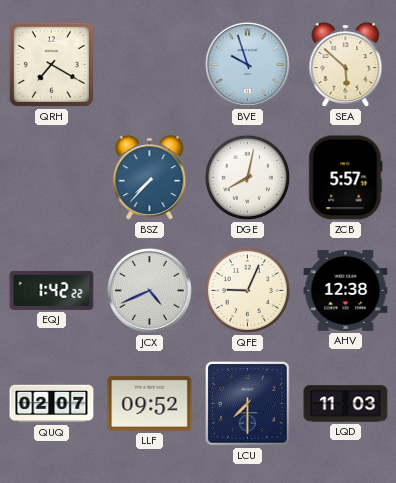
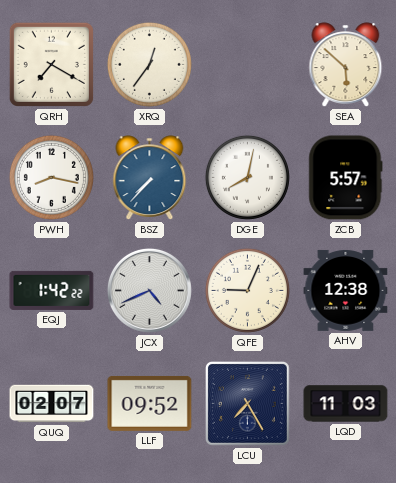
XRQ: none -> 12:36
BVE: 9:57 -> none
PWH: none -> 8:17
LCU: 7:30 -> 7:25
